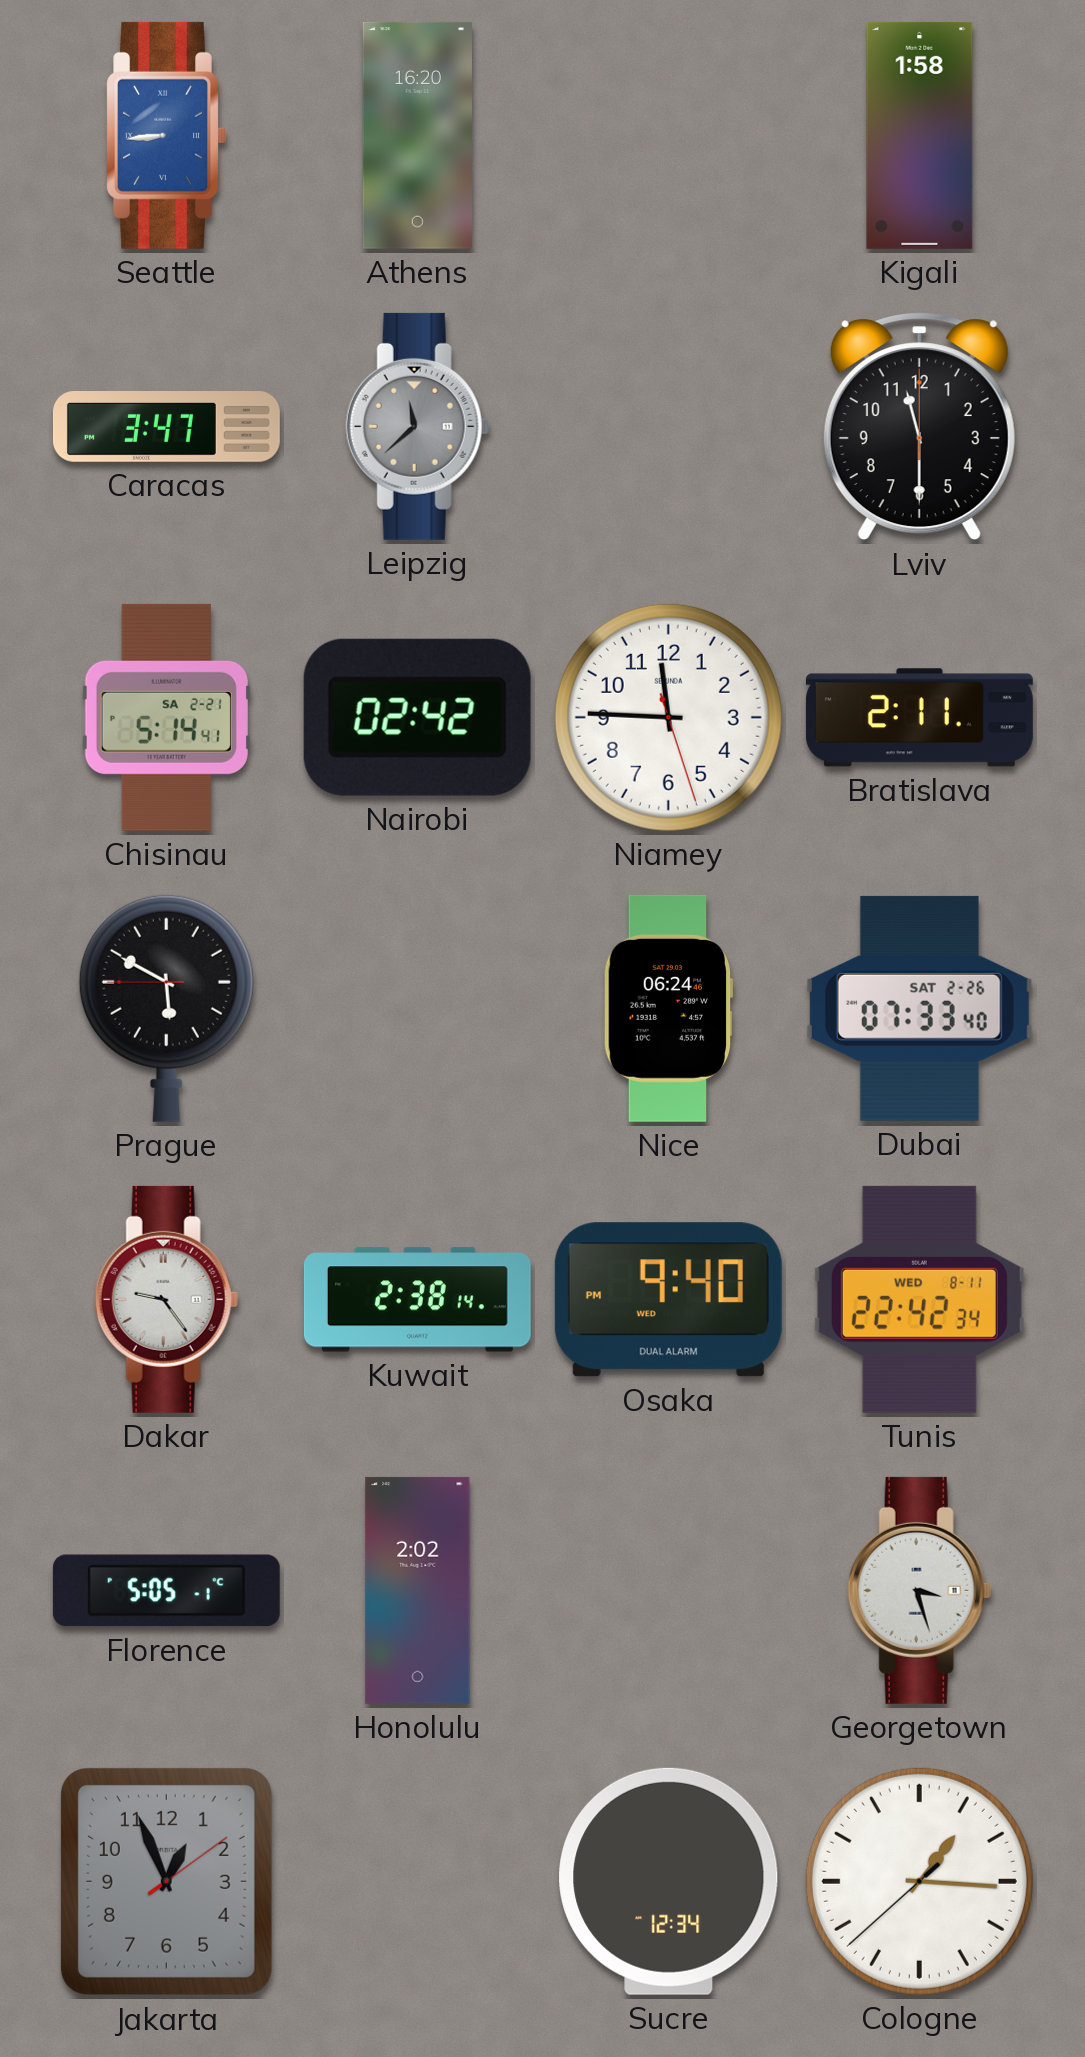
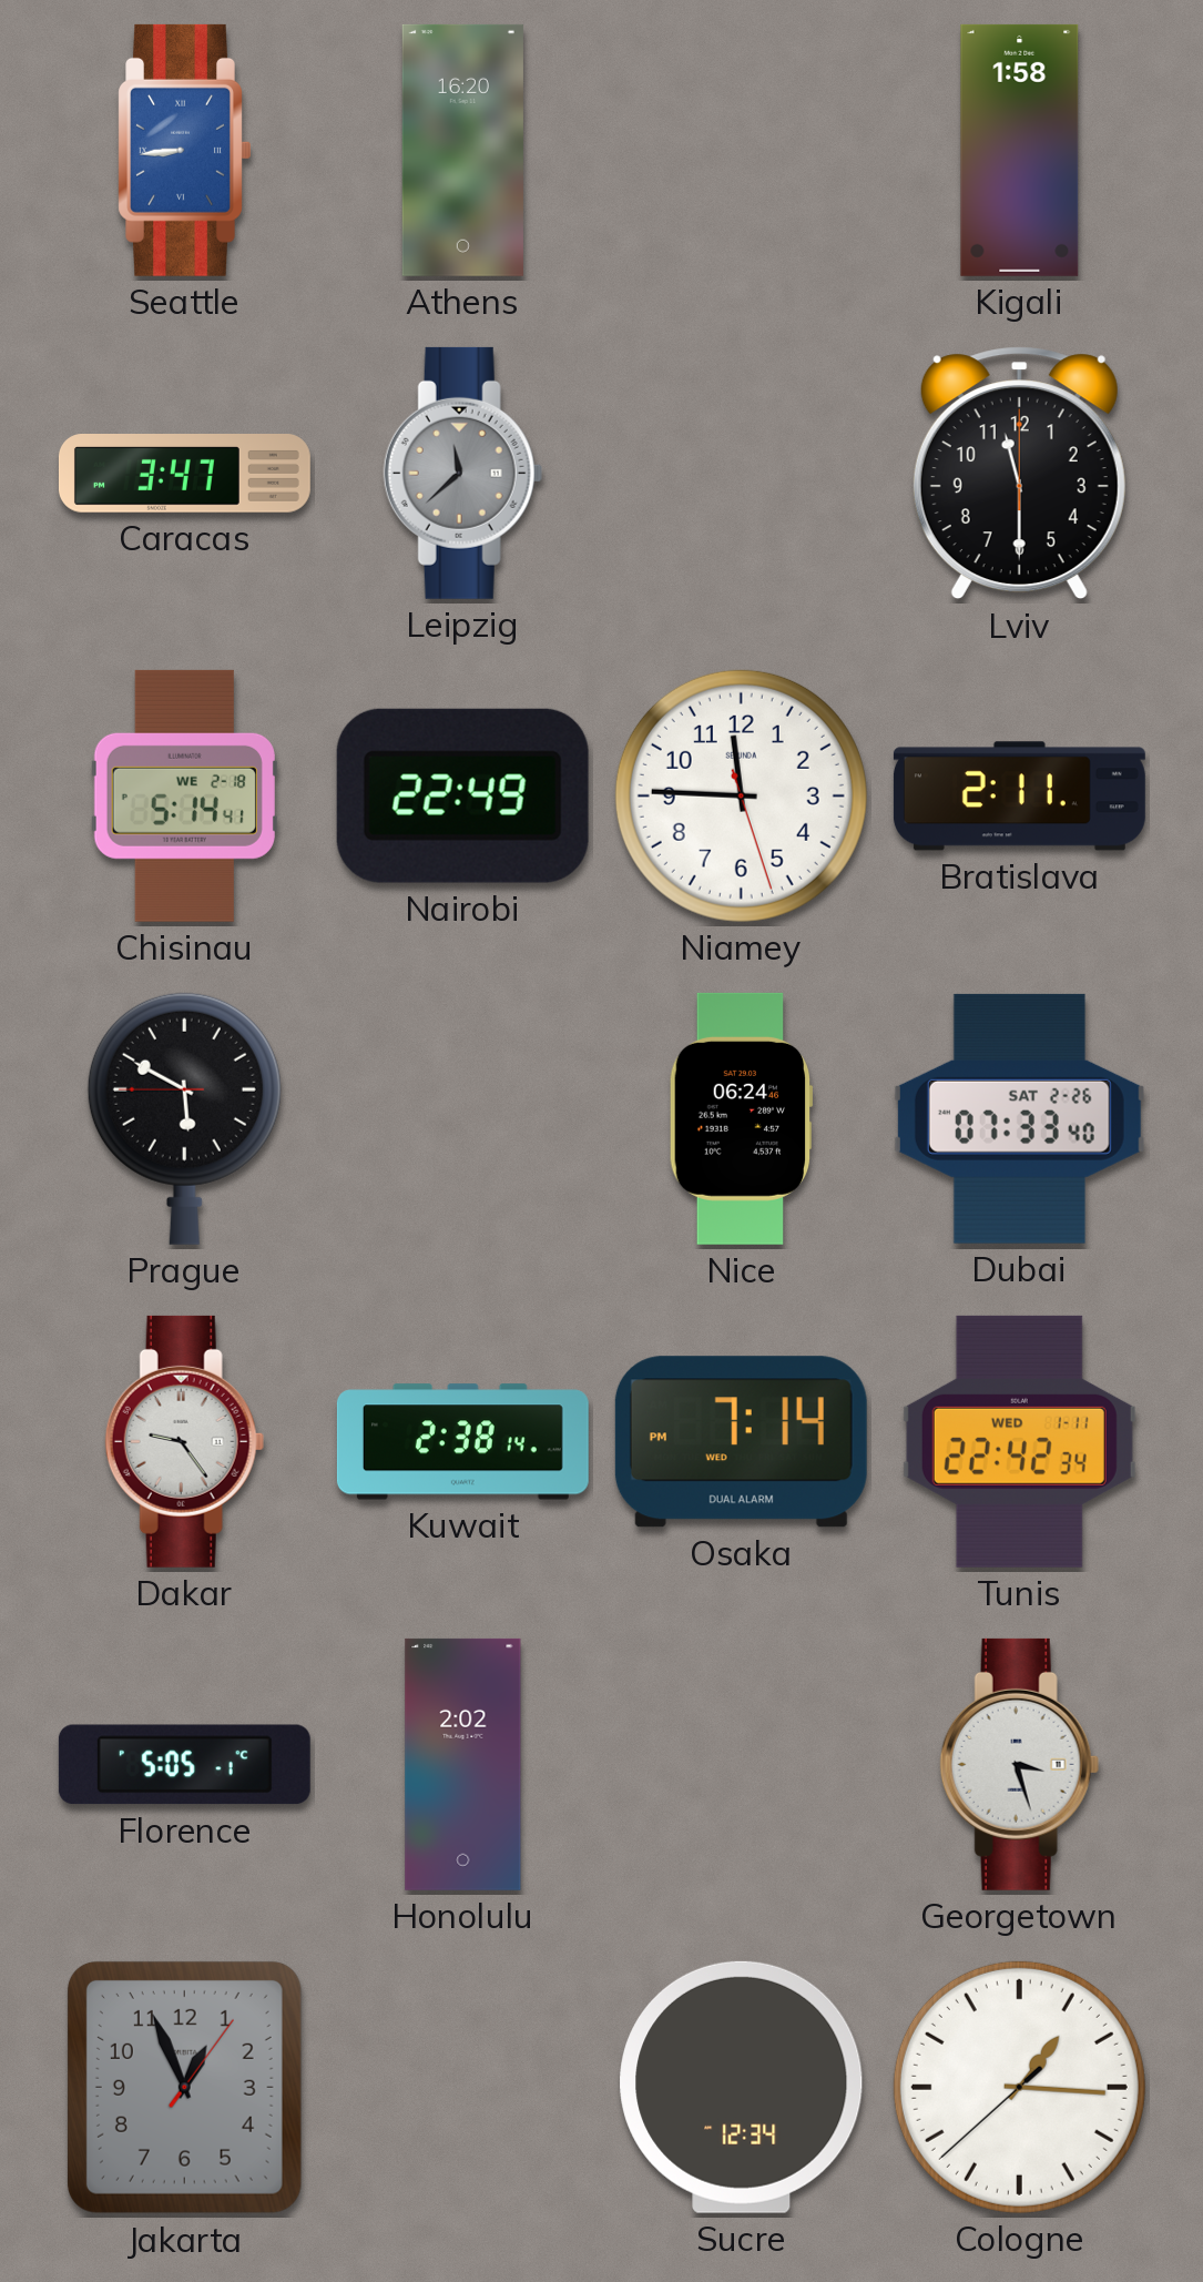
Chisinau date: SA 2-21 -> WE 2-18
Nairobi: 02:42 -> 22:49
Osaka: 9:40 -> 7:14
Tunis date: WED 8-11 -> WED 1-11
Jakarta: 12:56:09 -> 12:56:06
